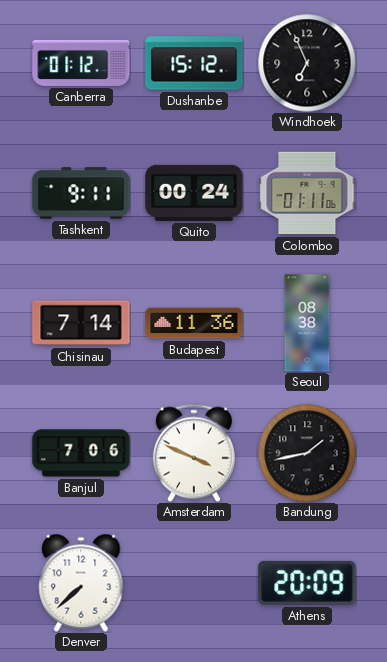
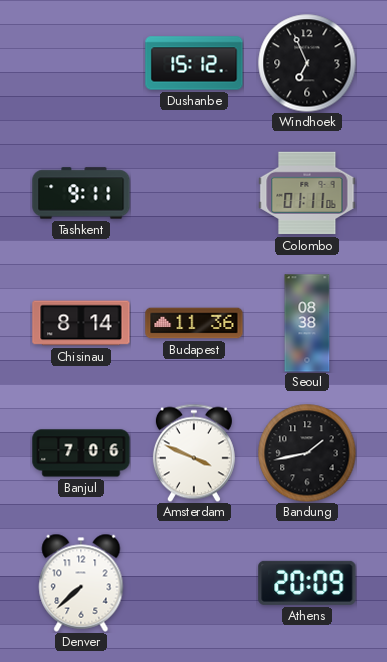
Canberra: 01:12 -> none
Quito: 00:24 -> none
Chisinau: 7:14 -> 8:14
